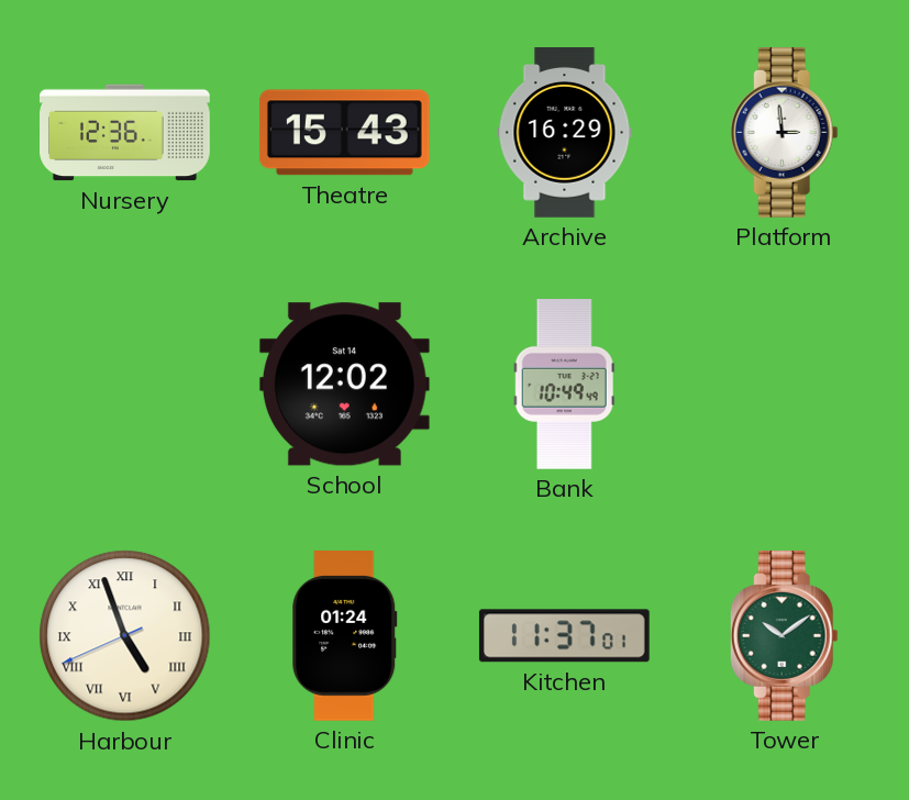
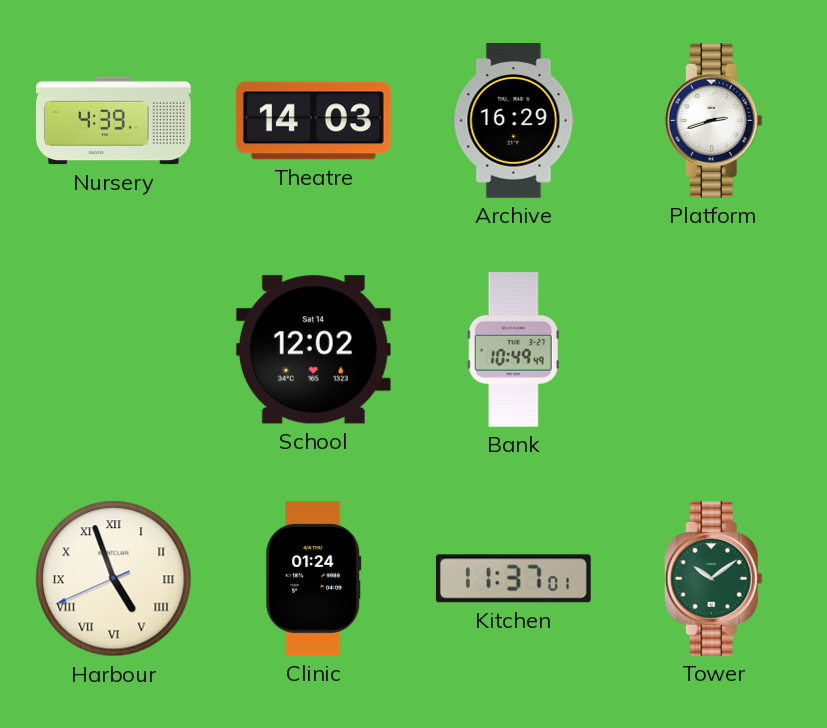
Nursery: 12:36 -> 4:39
Theatre: 15:43 -> 14:03
Platform: 2:59 -> 2:42
